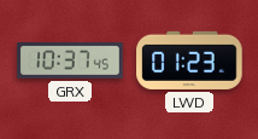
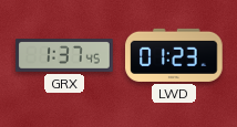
GRX: 10:37 -> 1:37
